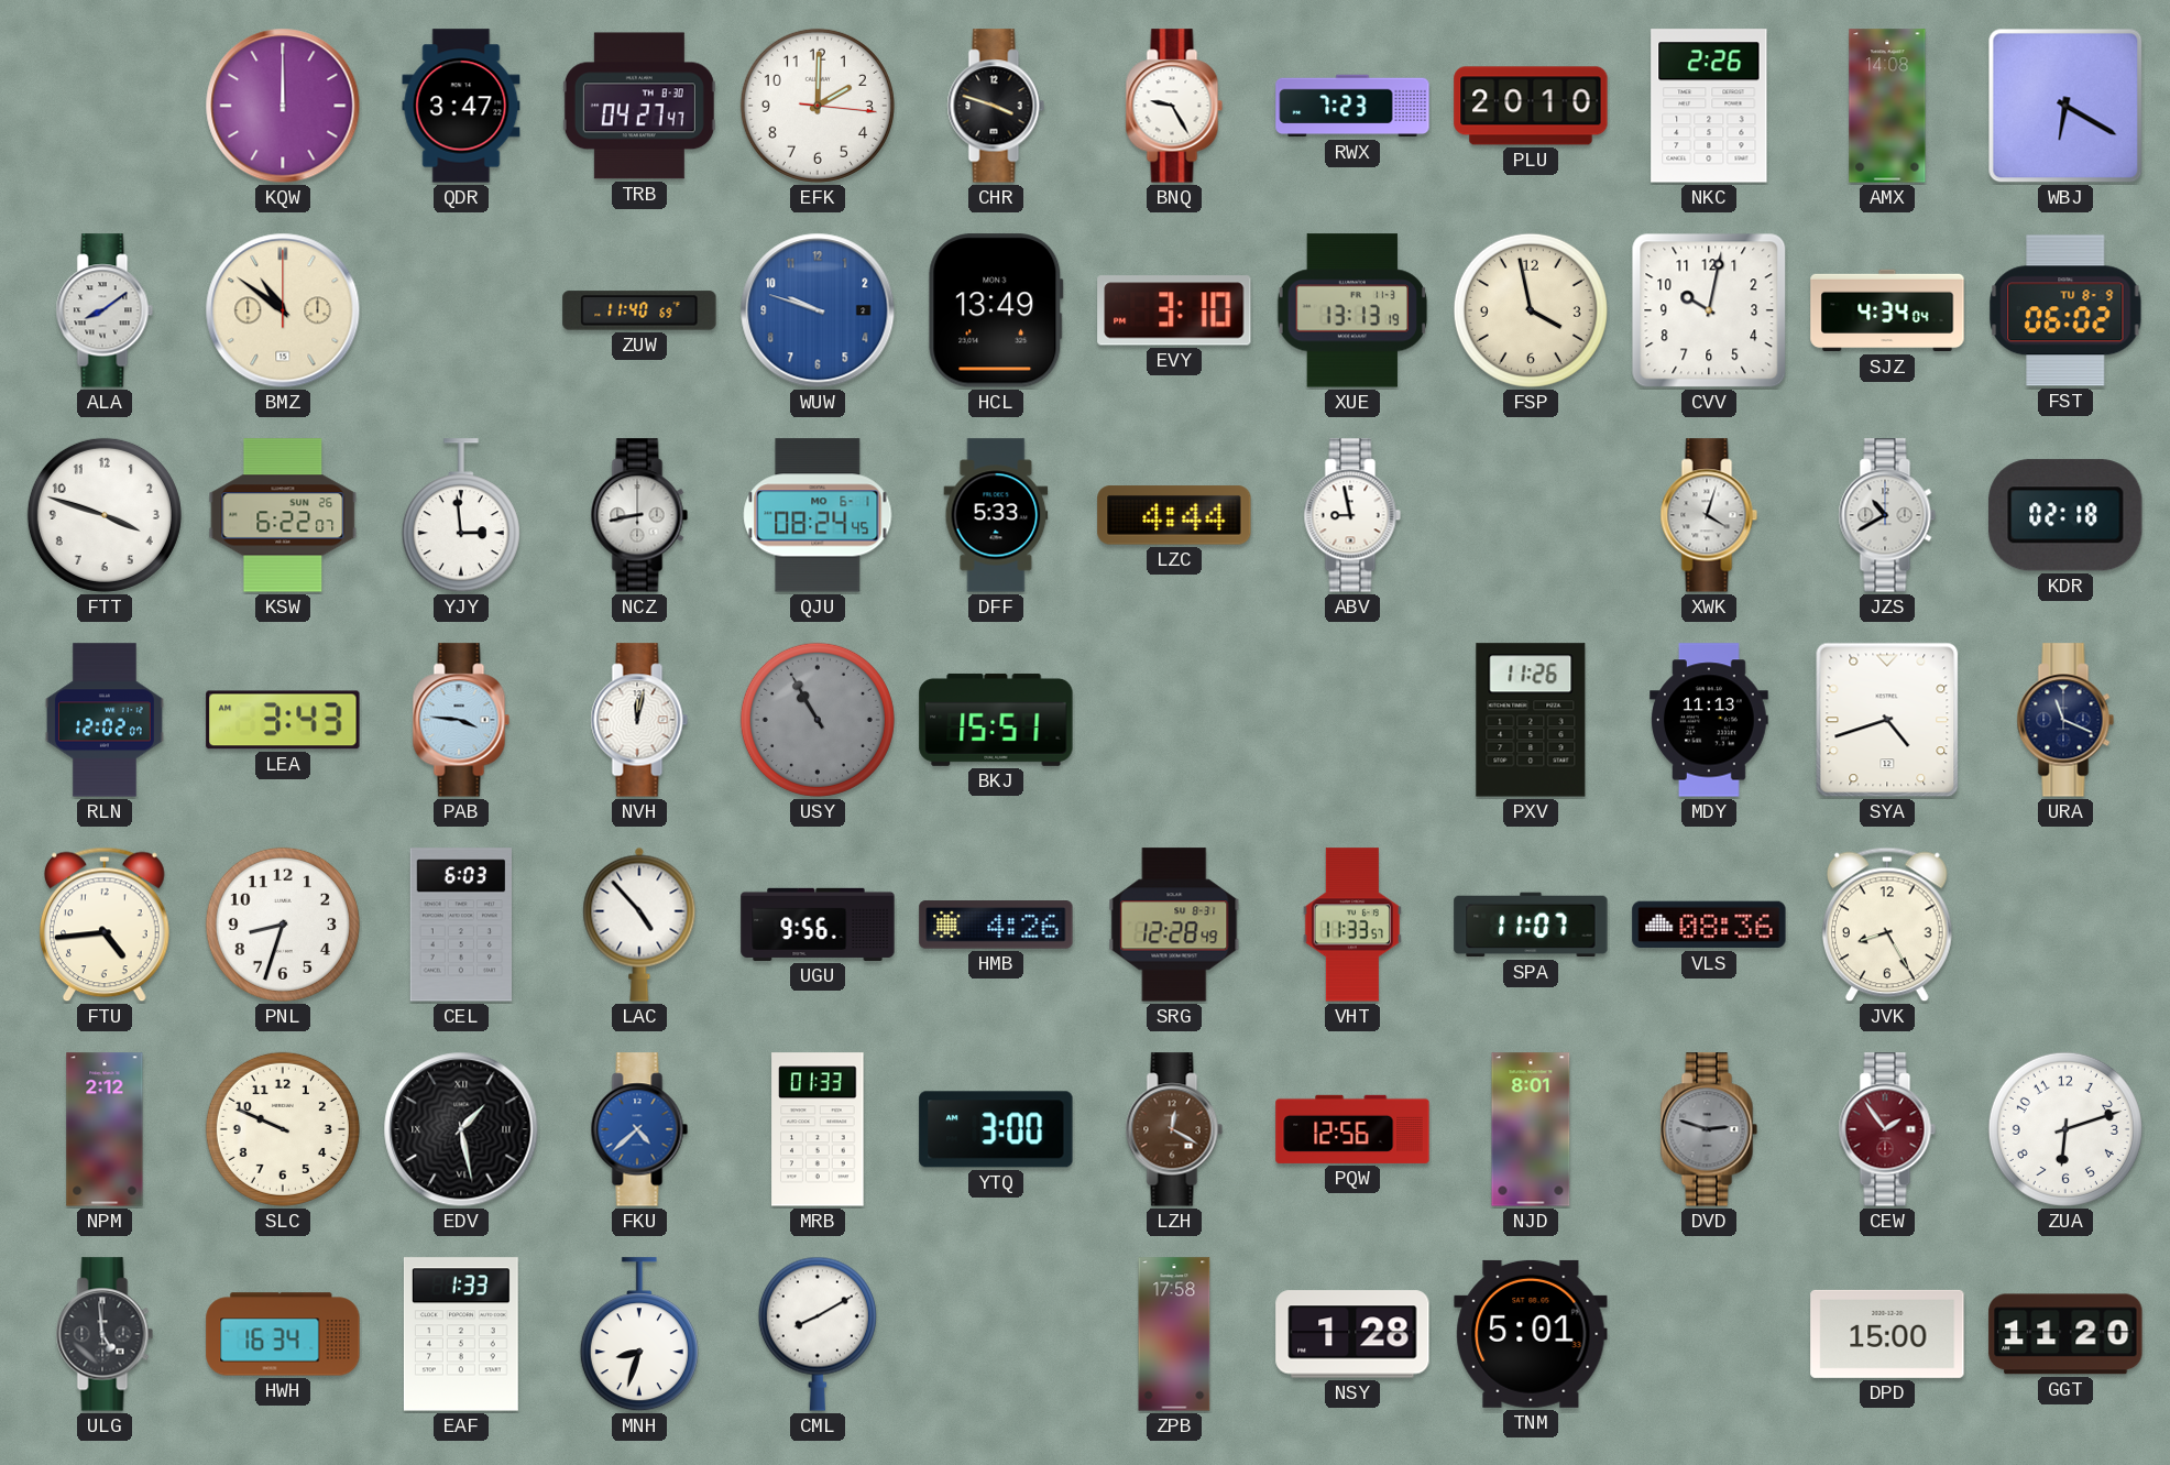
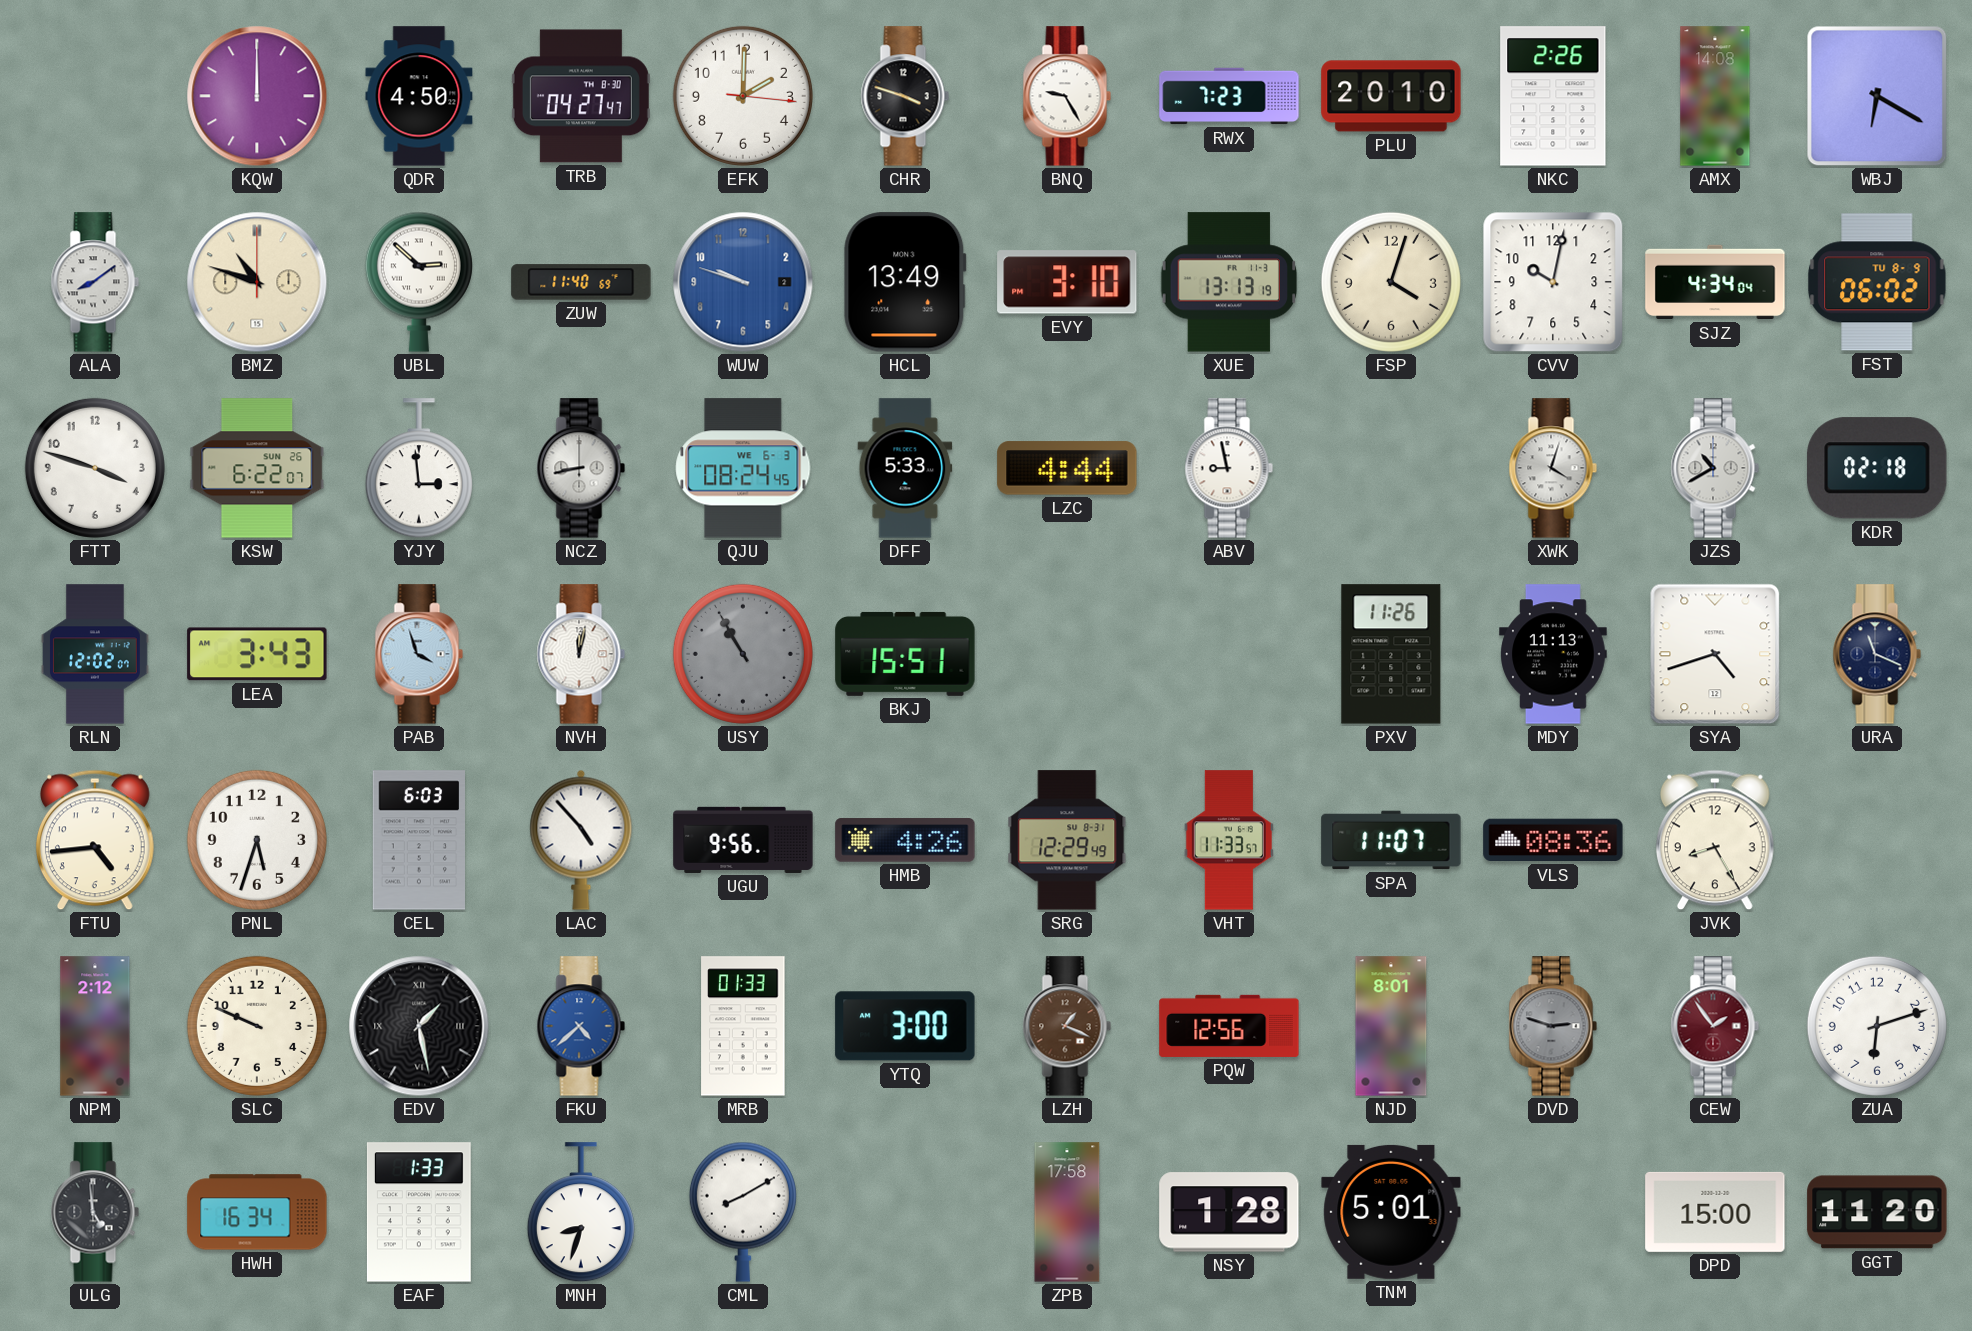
QDR: 3:47 -> 4:50
BMZ: 10:51 -> 10:48
UBL: none -> 2:52
FSP: 3:58 -> 4:03
QJU date: MO 6-1 -> WE 6-3
PAB: 3:46 -> 3:57
PNL: 8:33 -> 5:33
SRG: 12:28 -> 12:29
LZH: 12:20 -> 1:19
